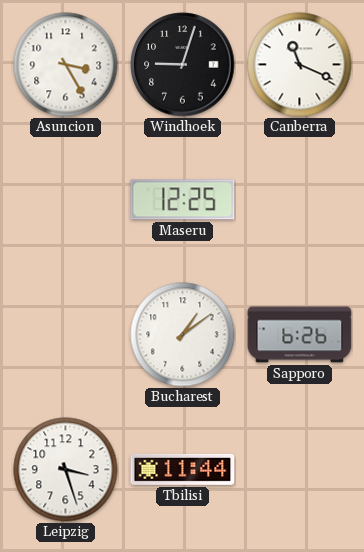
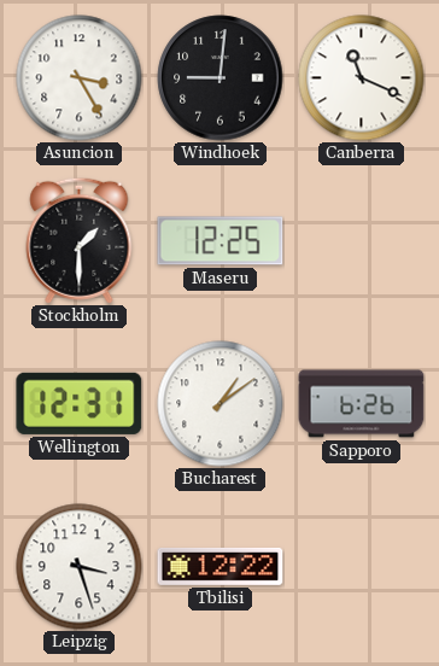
Windhoek: 9:03 -> 9:01
Stockholm: none -> 1:30
Wellington: none -> 12:31
Tbilisi: 11:44 -> 12:22
